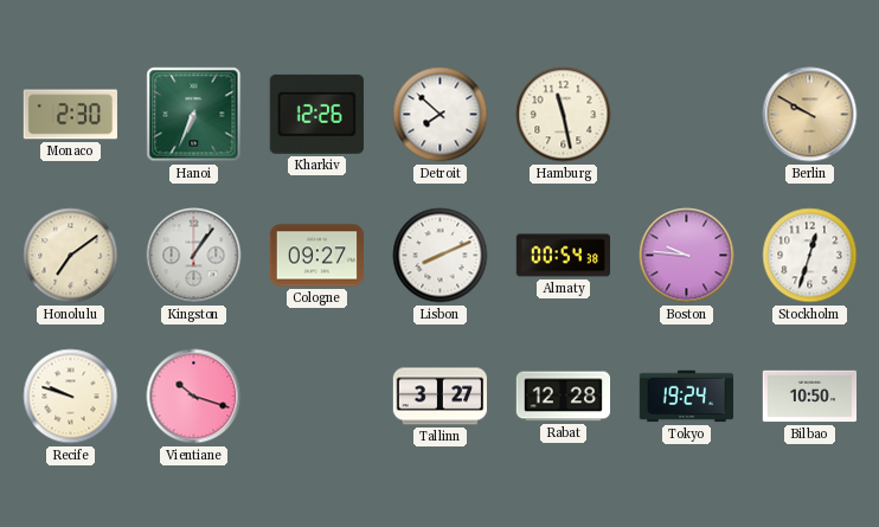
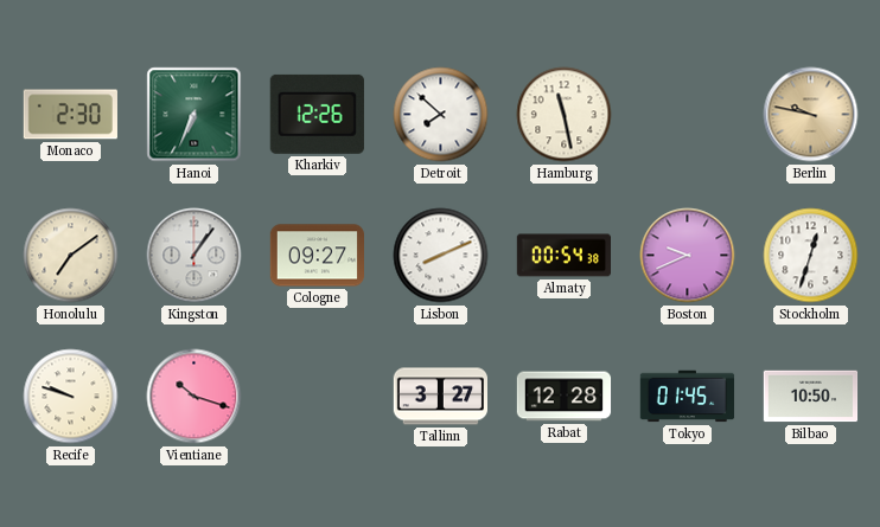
Berlin: 9:50 -> 9:47
Boston: 9:46 -> 9:41
Tokyo: 19:24 -> 01:45
